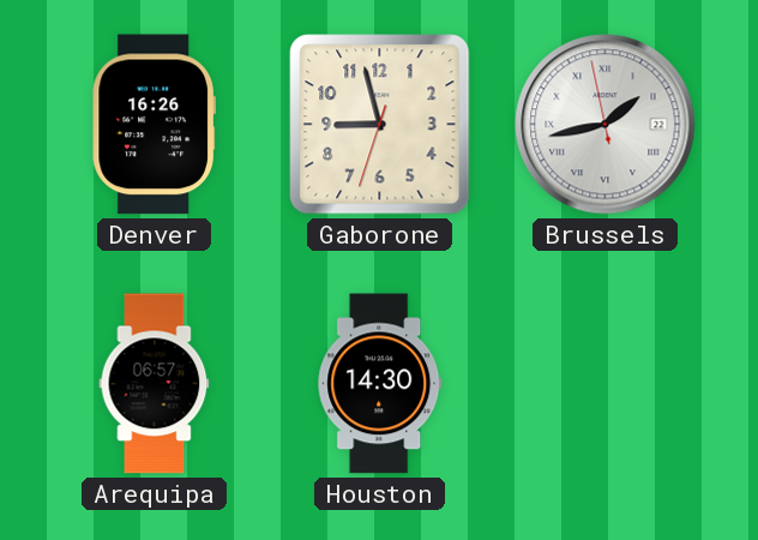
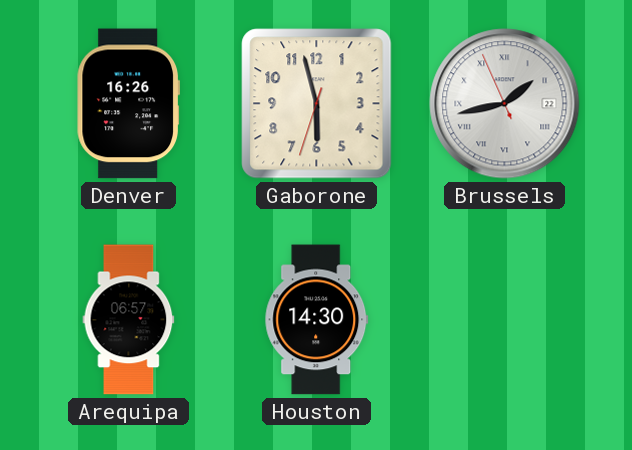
Gaborone: 8:57 -> 5:57
Brussels: 1:42:58 -> 1:42:56
